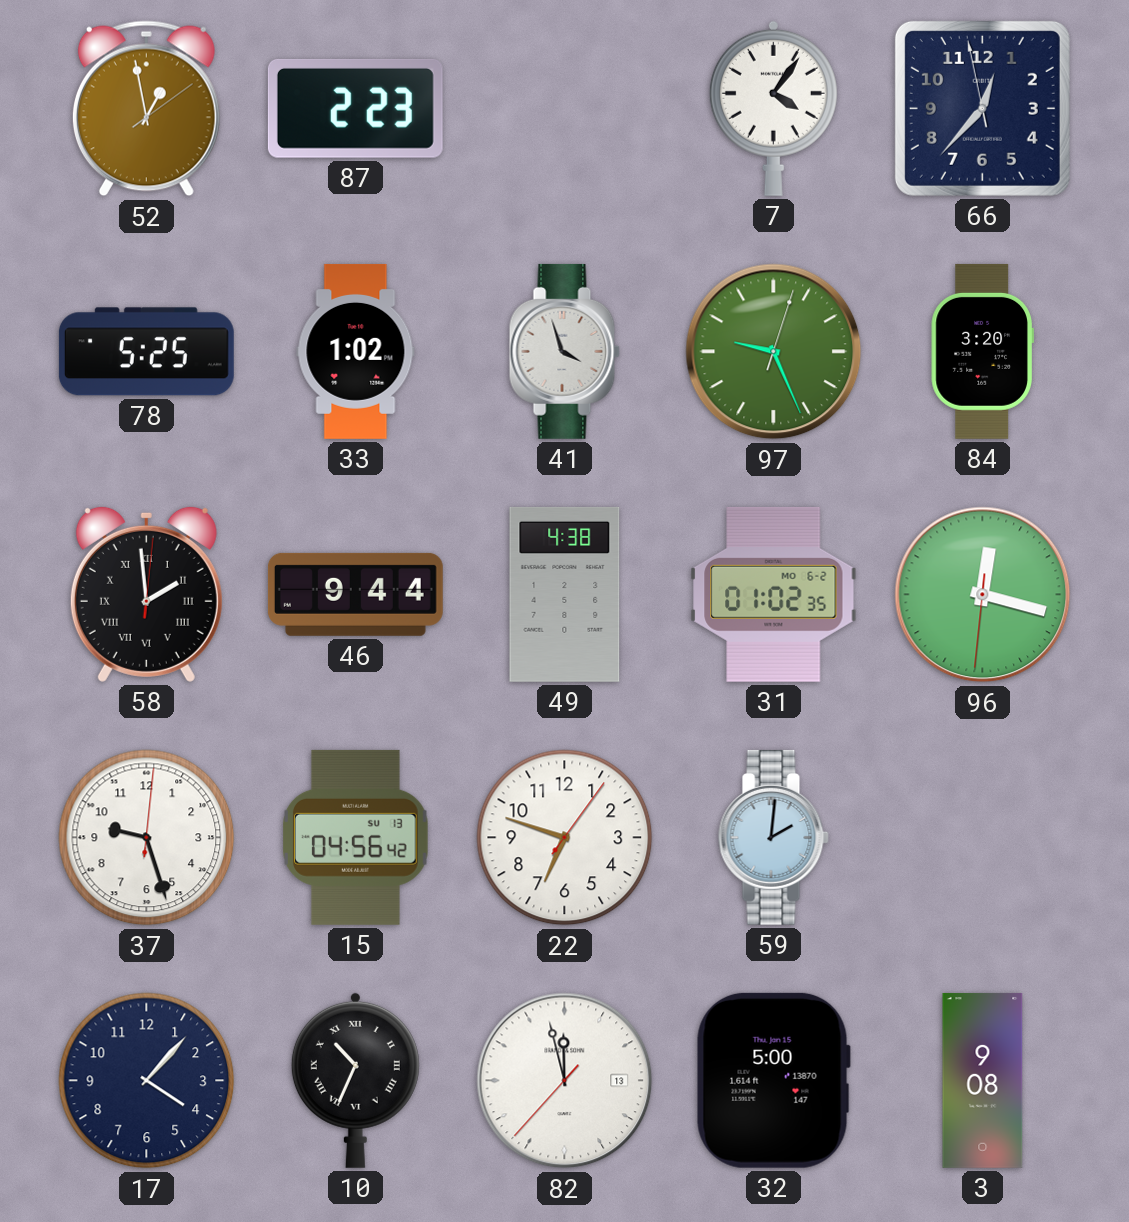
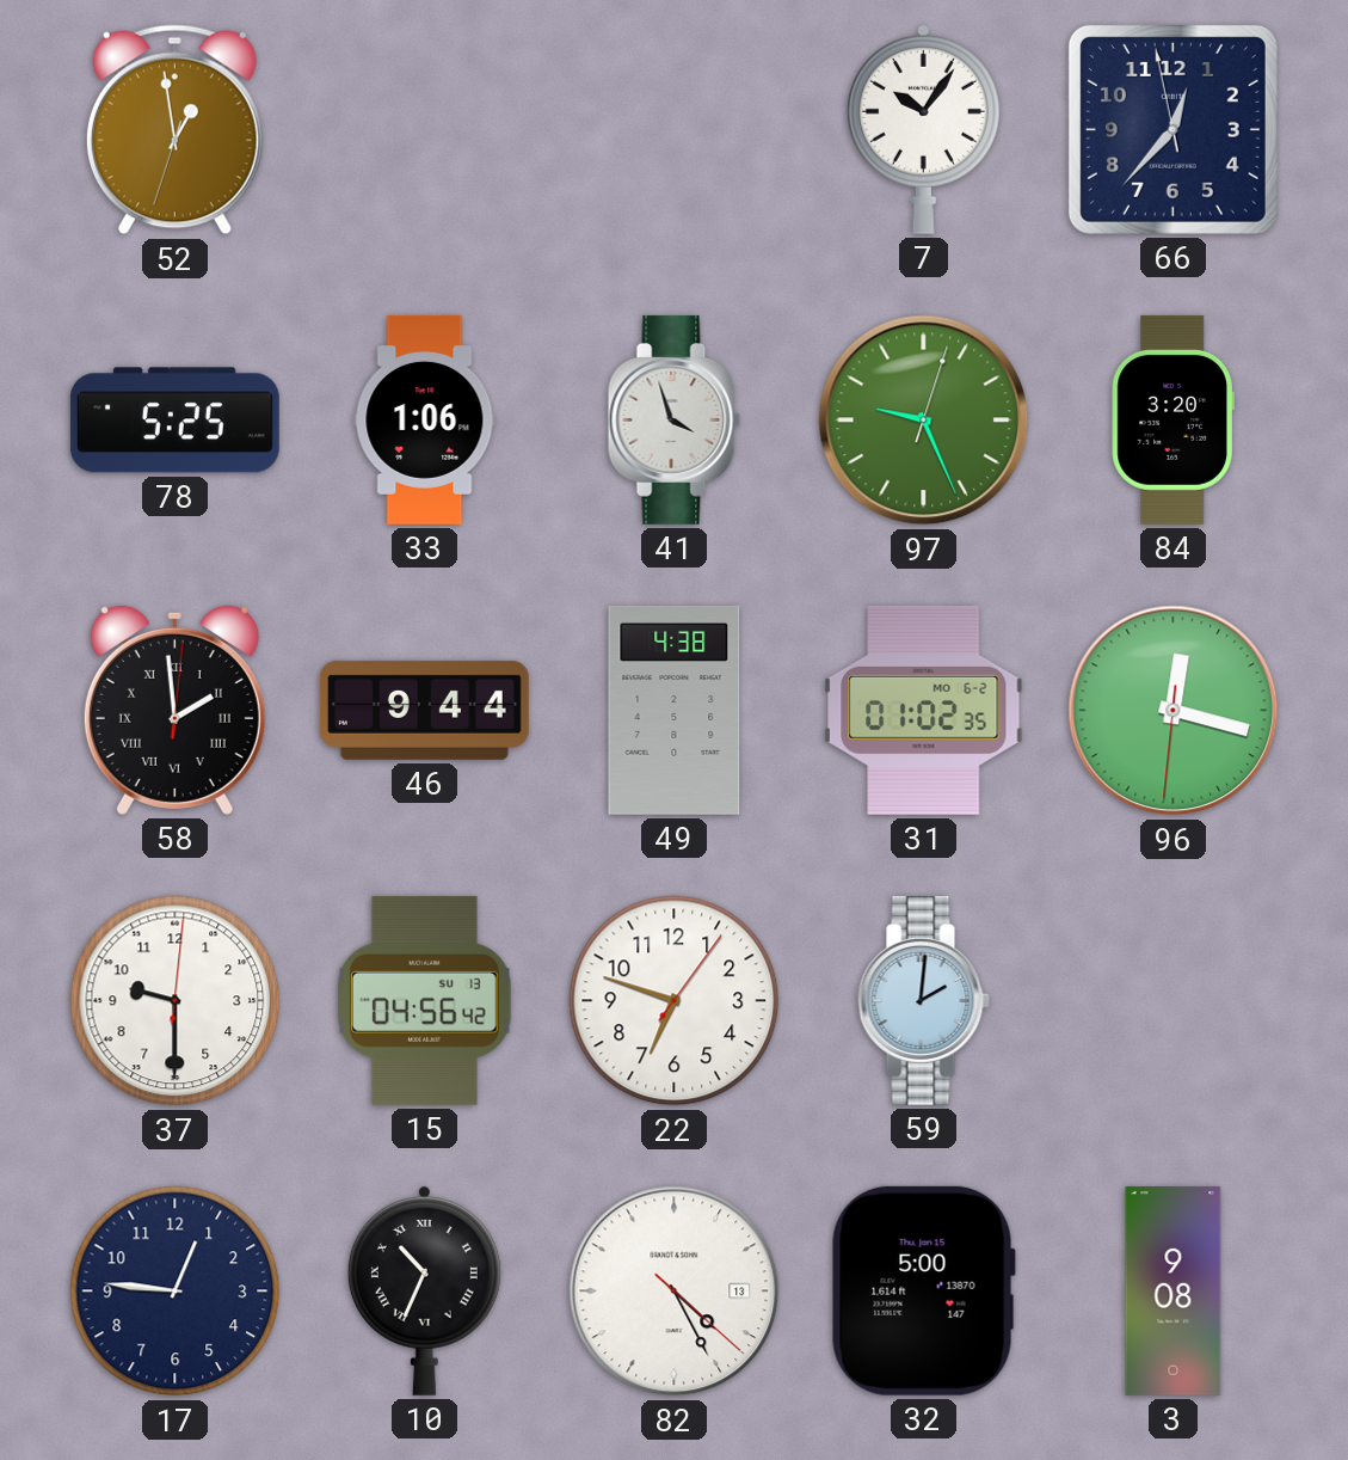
52: 12:58:09 -> 12:58:33
87: 2:23 -> none
7: 4:06 -> 10:06
33: 1:02 -> 1:06
37: 9:27 -> 9:30
17: 4:07 -> 12:46
82: 11:57 -> 4:25
